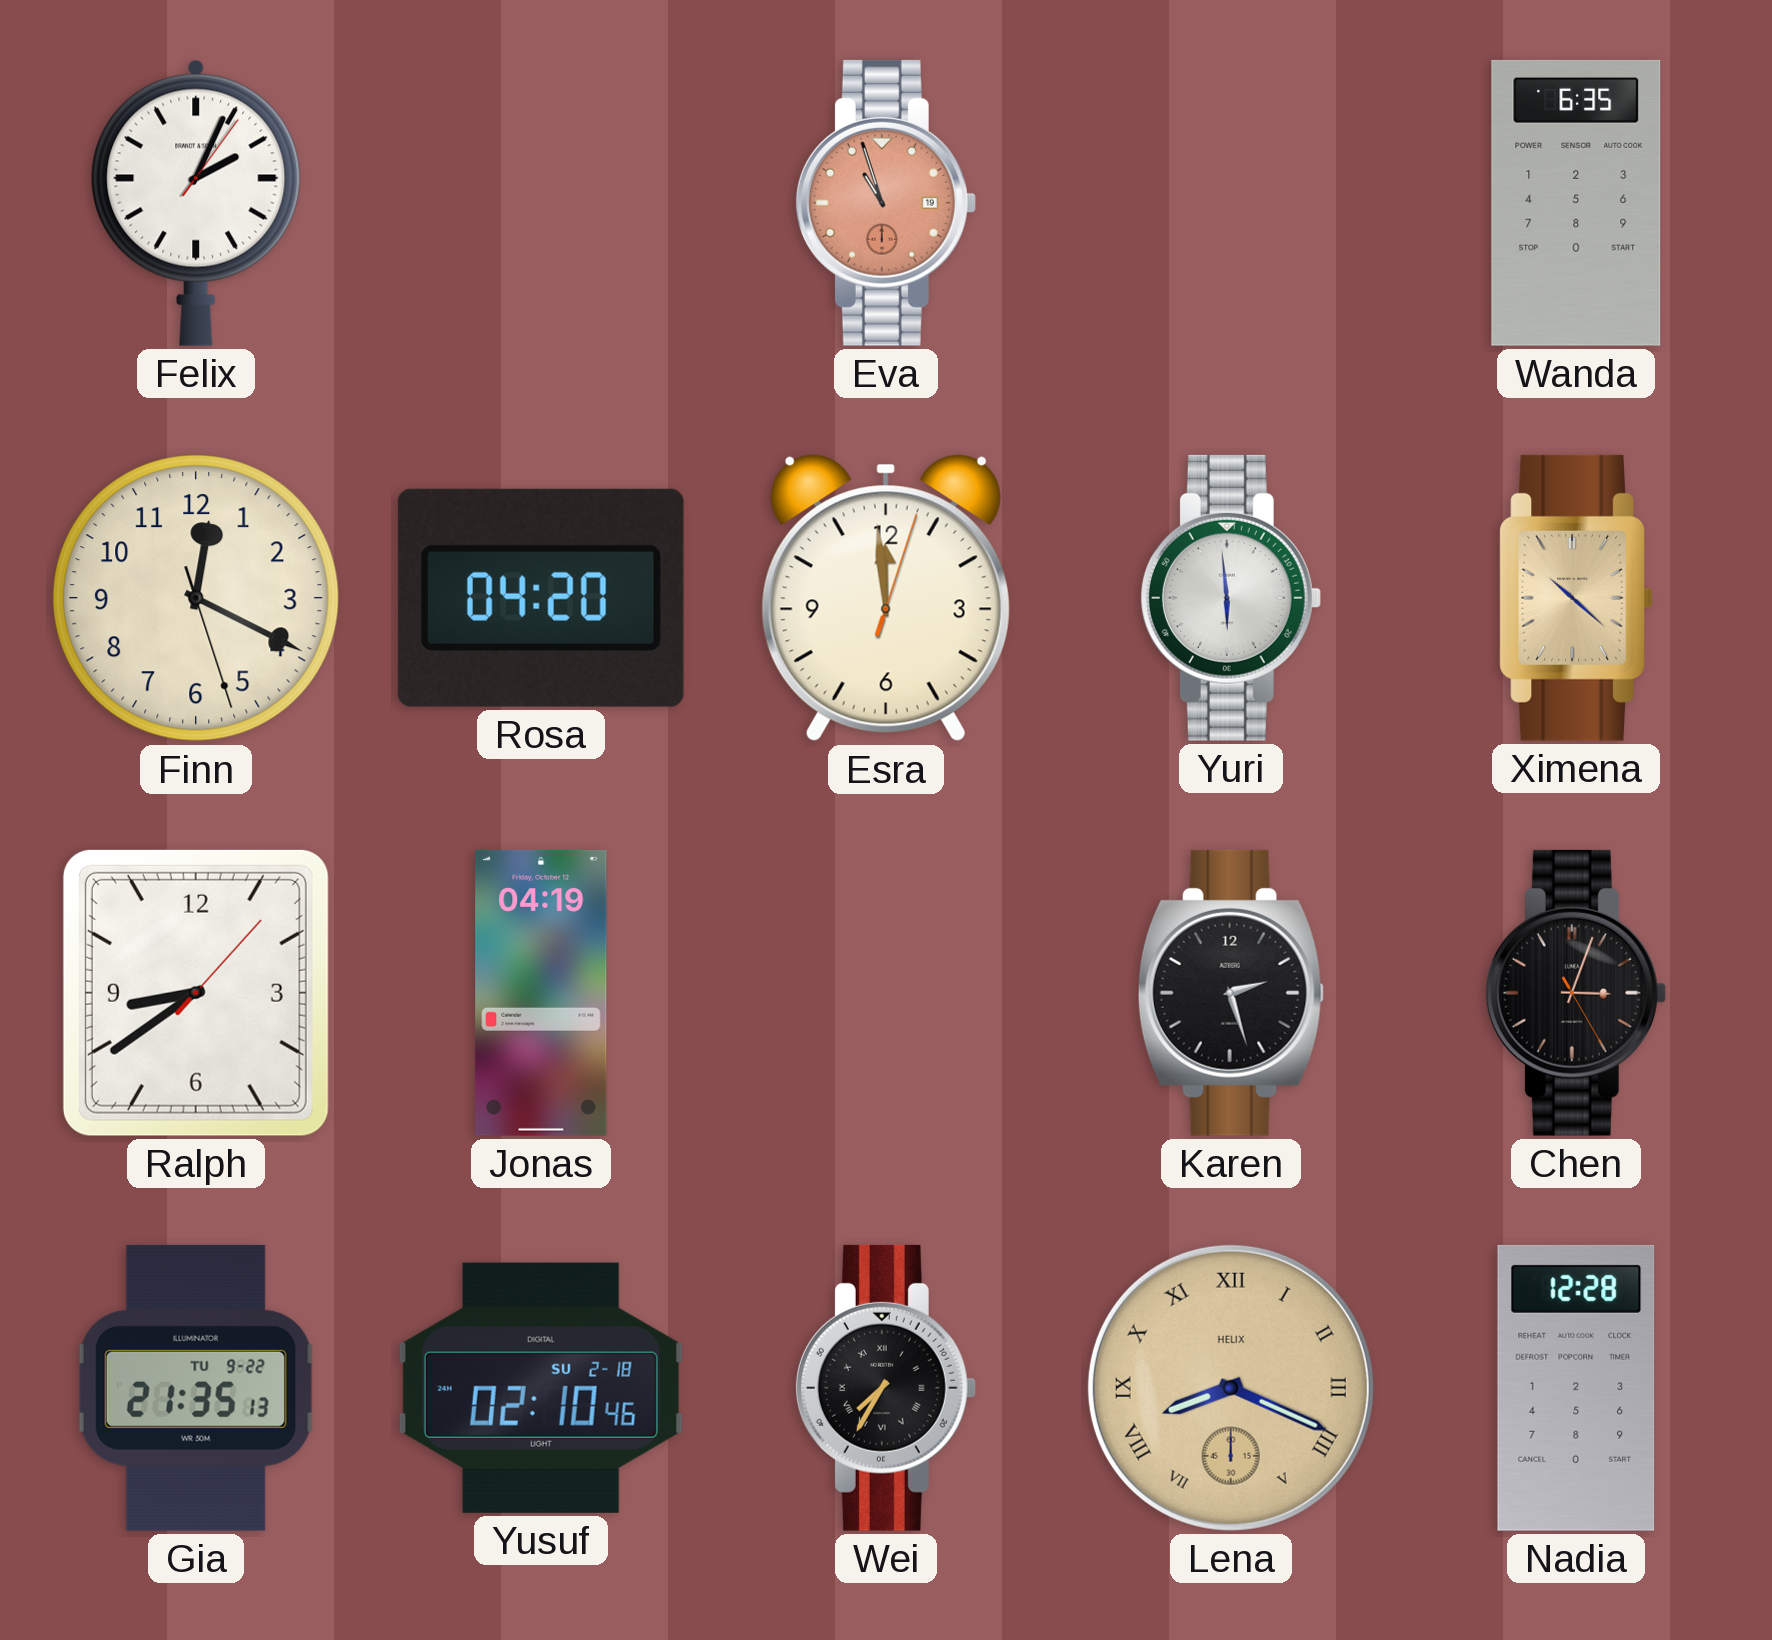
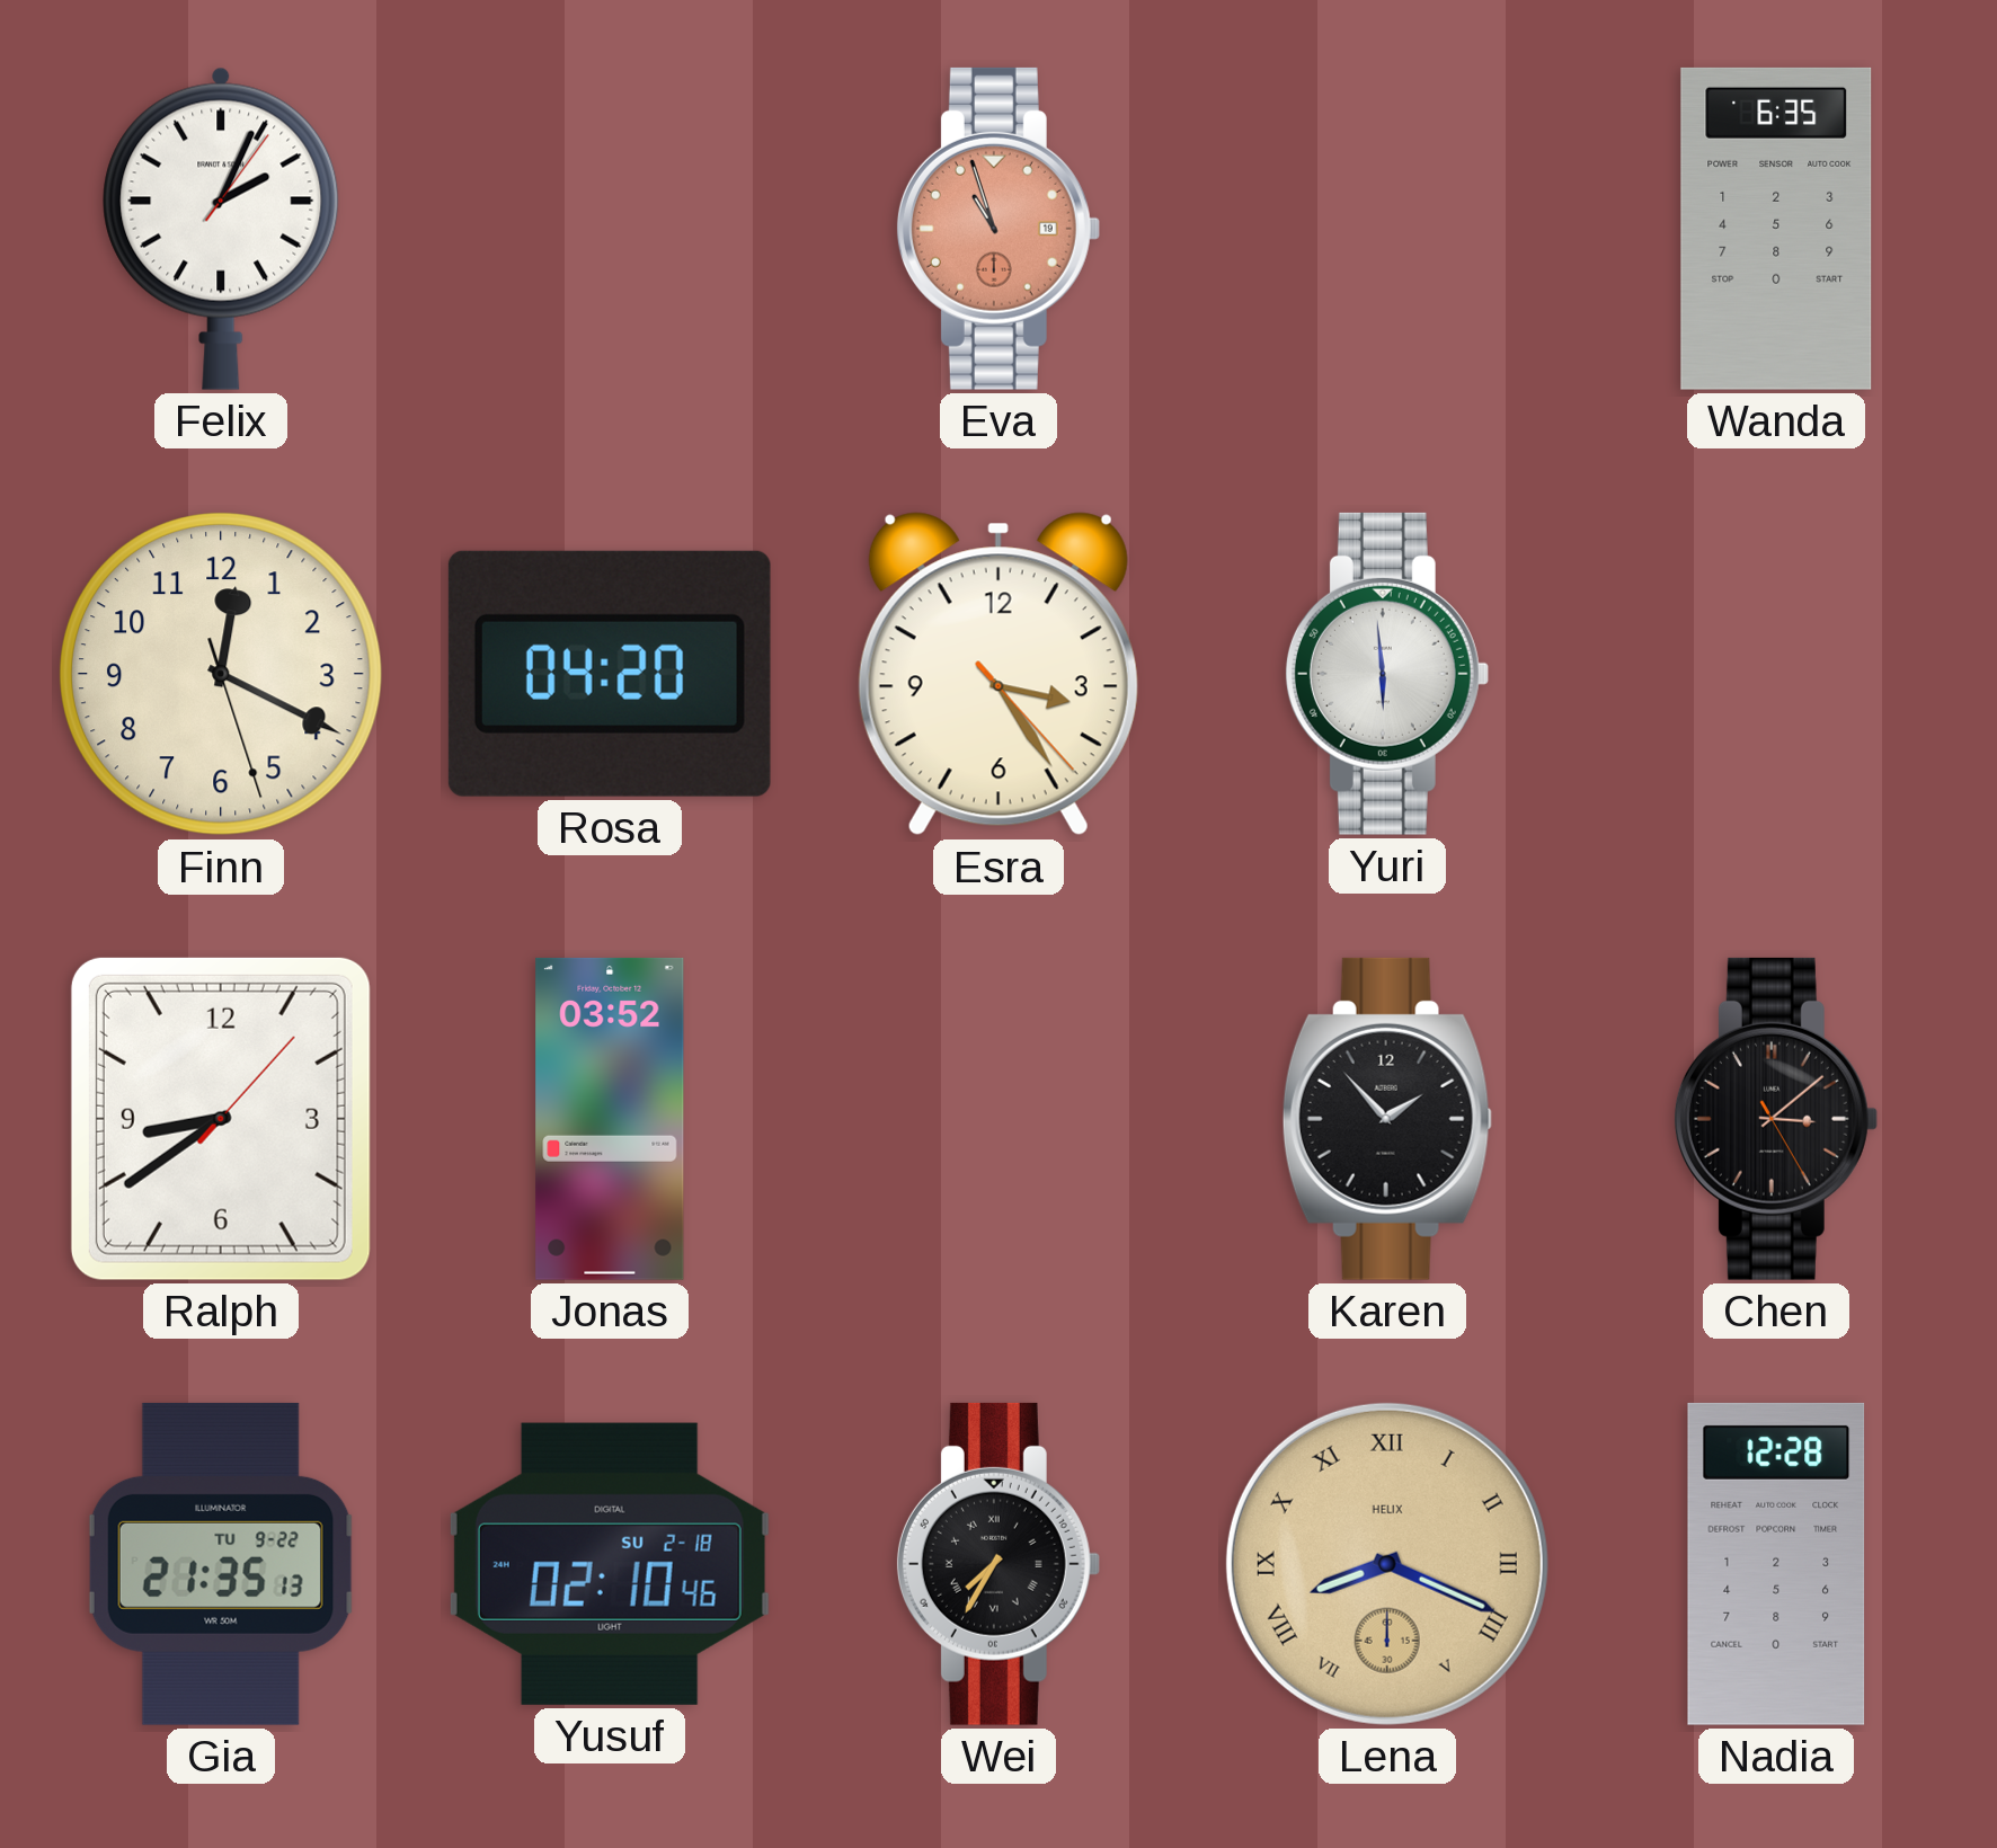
Esra: 11:59 -> 3:24
Ximena: 10:22 -> none
Jonas: 04:19 -> 03:52
Karen: 2:27 -> 1:53
Chen: 3:03 -> 3:08
